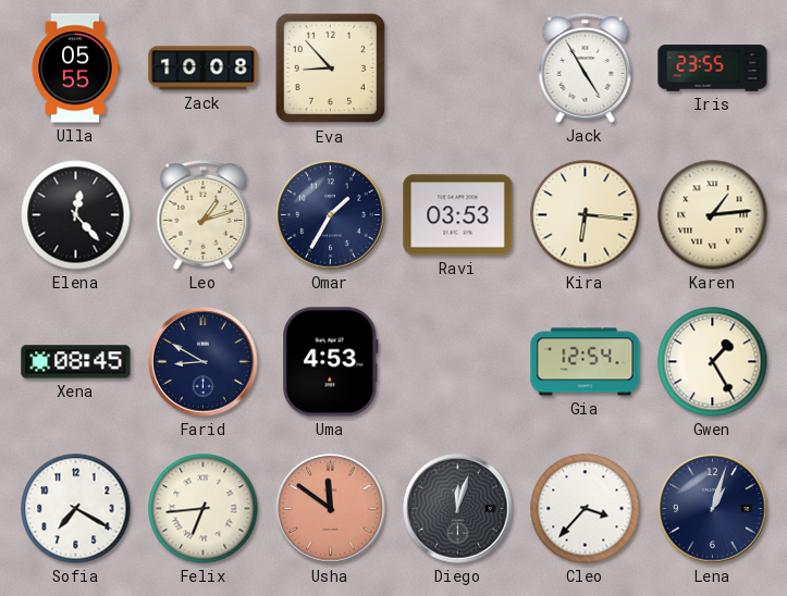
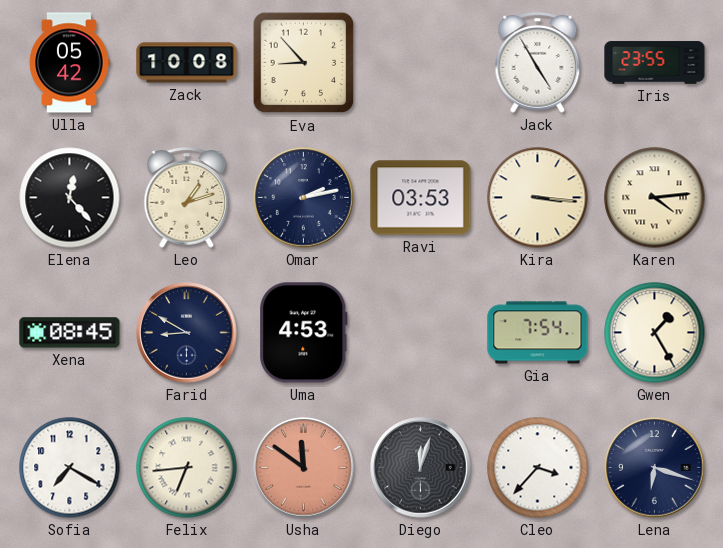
Ulla: 05:55 -> 05:42
Omar: 1:35 -> 2:13
Kira: 6:16 -> 3:16
Karen: 1:14 -> 4:14
Gia: 12:54 -> 7:54
Lena: 1:03 -> 6:18
